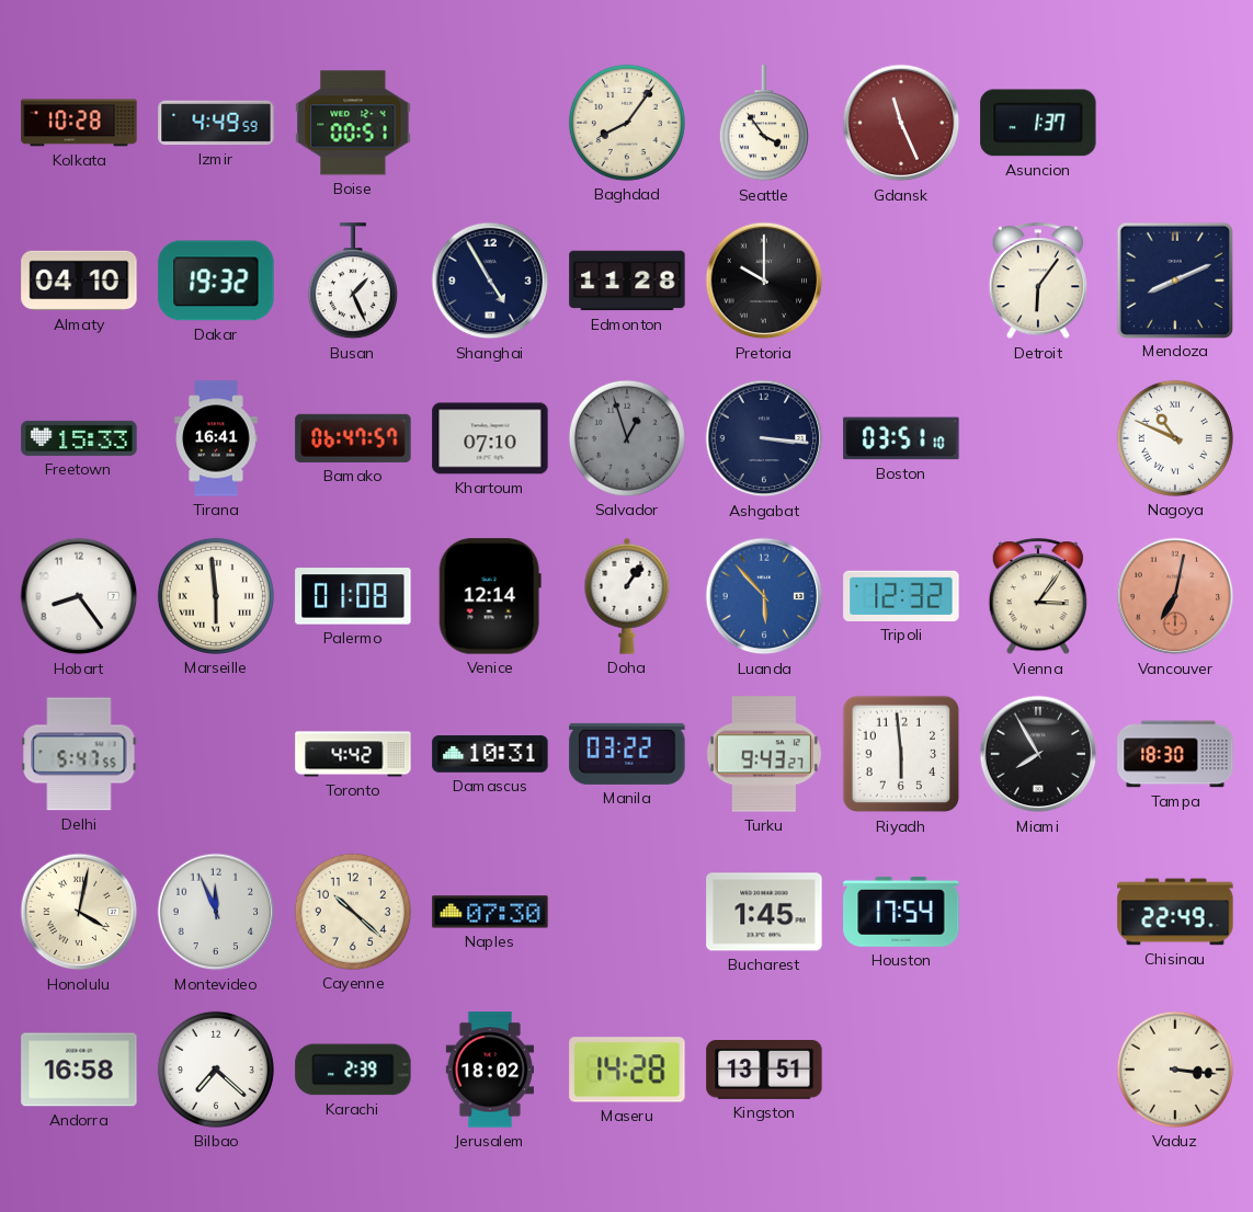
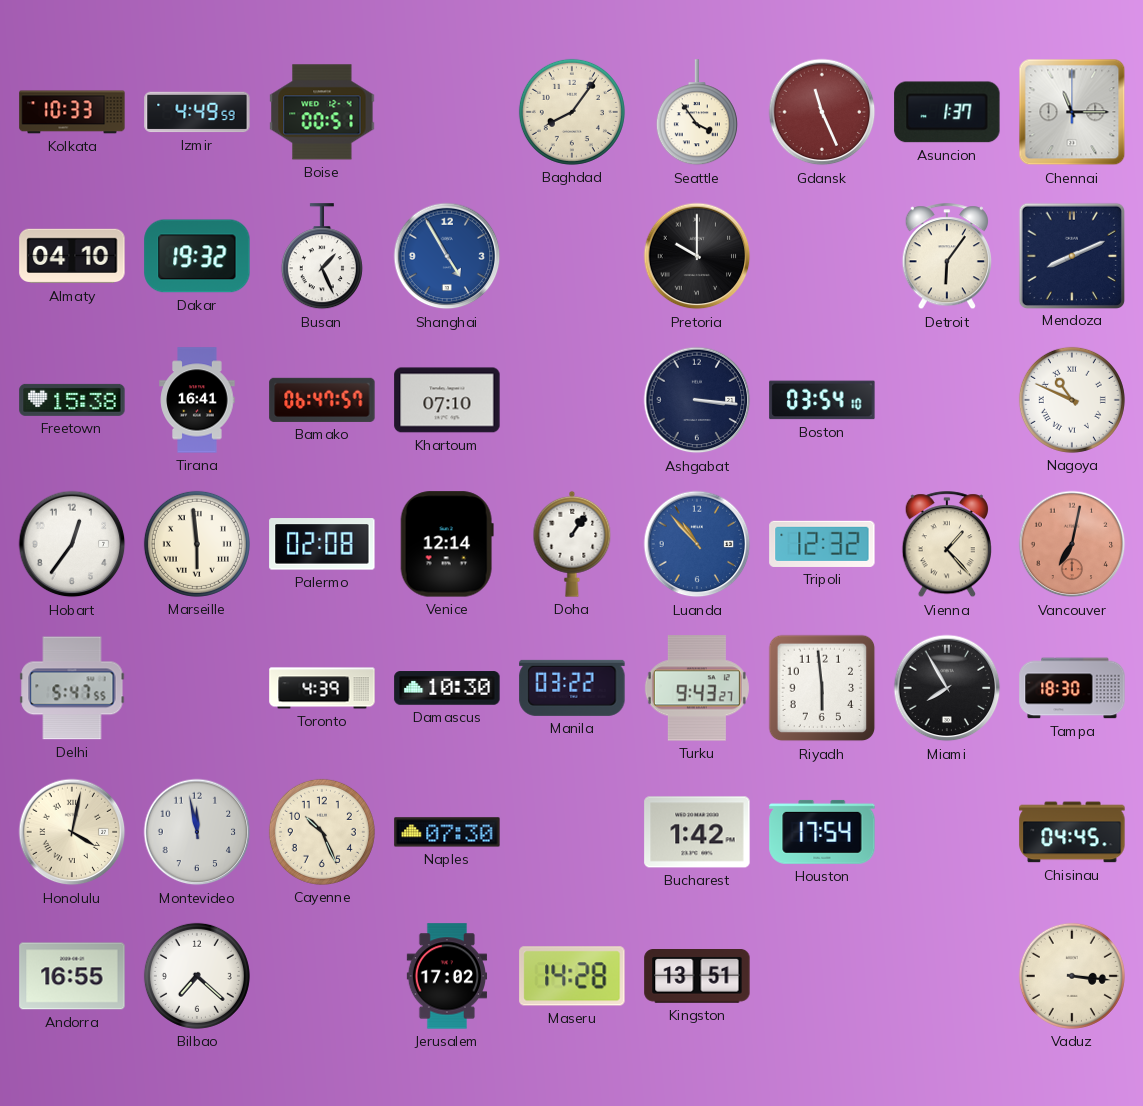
Kolkata: 10:28 -> 10:33
Chennai: none -> 11:15
Shanghai dial: navy -> blue
Edmonton: 11:28 -> none
Freetown: 15:33 -> 15:38
Salvador: 12:57 -> none
Boston: 03:51 -> 03:54
Hobart: 8:24 -> 12:36
Palermo: 01:08 -> 02:08
Luanda: 5:53 -> 10:53
Vienna: 3:06 -> 1:23
Toronto: 4:42 -> 4:39
Damascus: 10:31 -> 10:30
Montevideo: 11:56 -> 11:58
Cayenne: 10:22 -> 10:26
Bucharest: 1:45 -> 1:42
Chisinau: 22:49 -> 04:45
Andorra: 16:58 -> 16:55
Karachi: 2:39 -> none
Jerusalem: 18:02 -> 17:02
